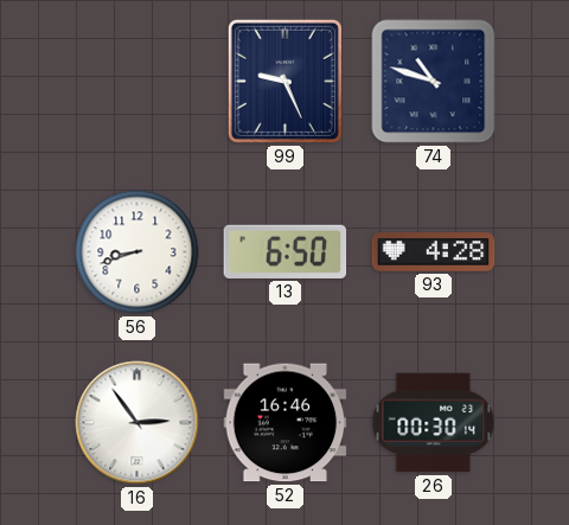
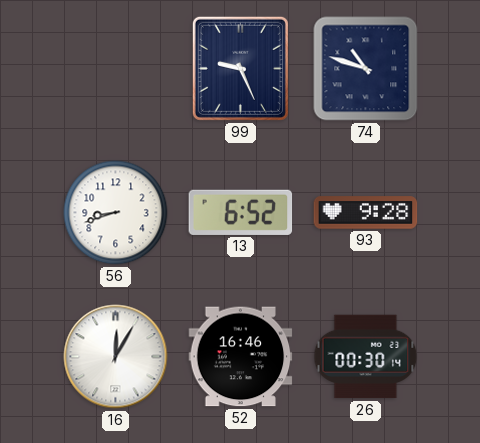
13: 6:50 -> 6:52
93: 4:28 -> 9:28
16: 2:54 -> 12:05
